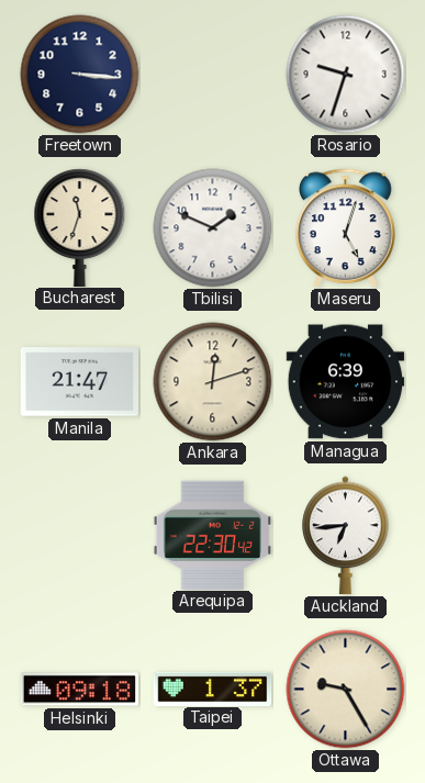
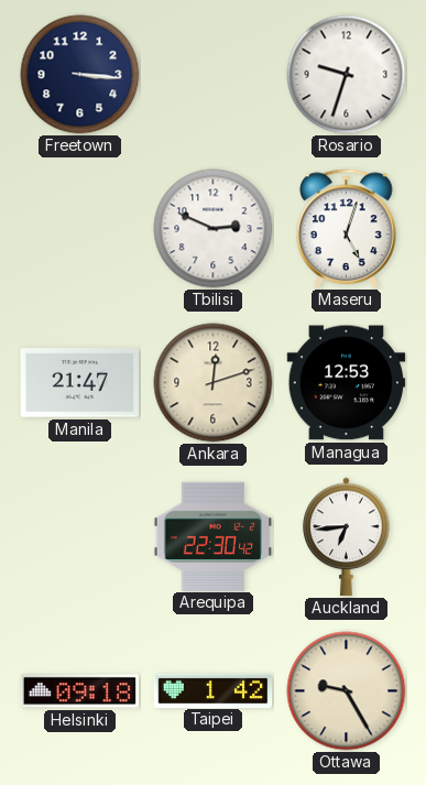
Bucharest: 11:33 -> none
Tbilisi: 1:49 -> 2:49
Managua: 6:39 -> 12:53
Taipei: 1:37 -> 1:42
